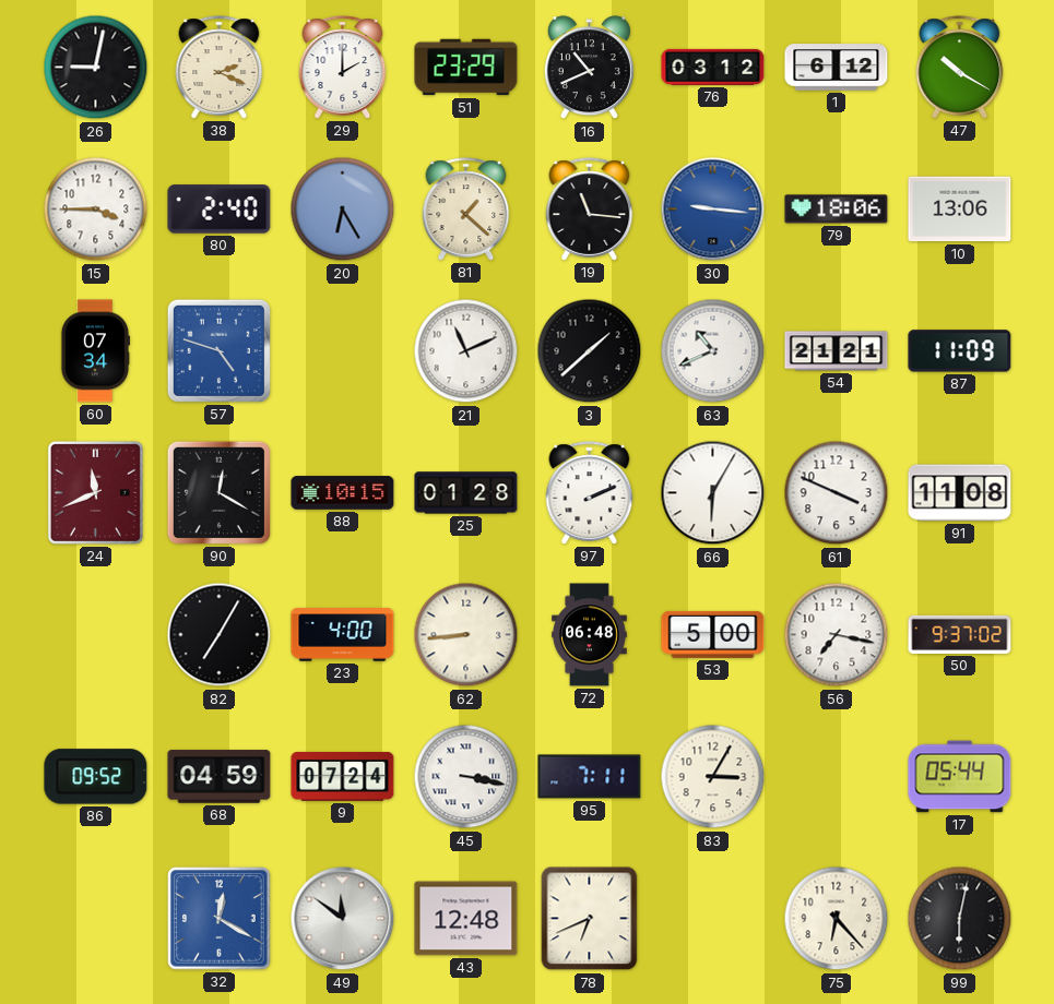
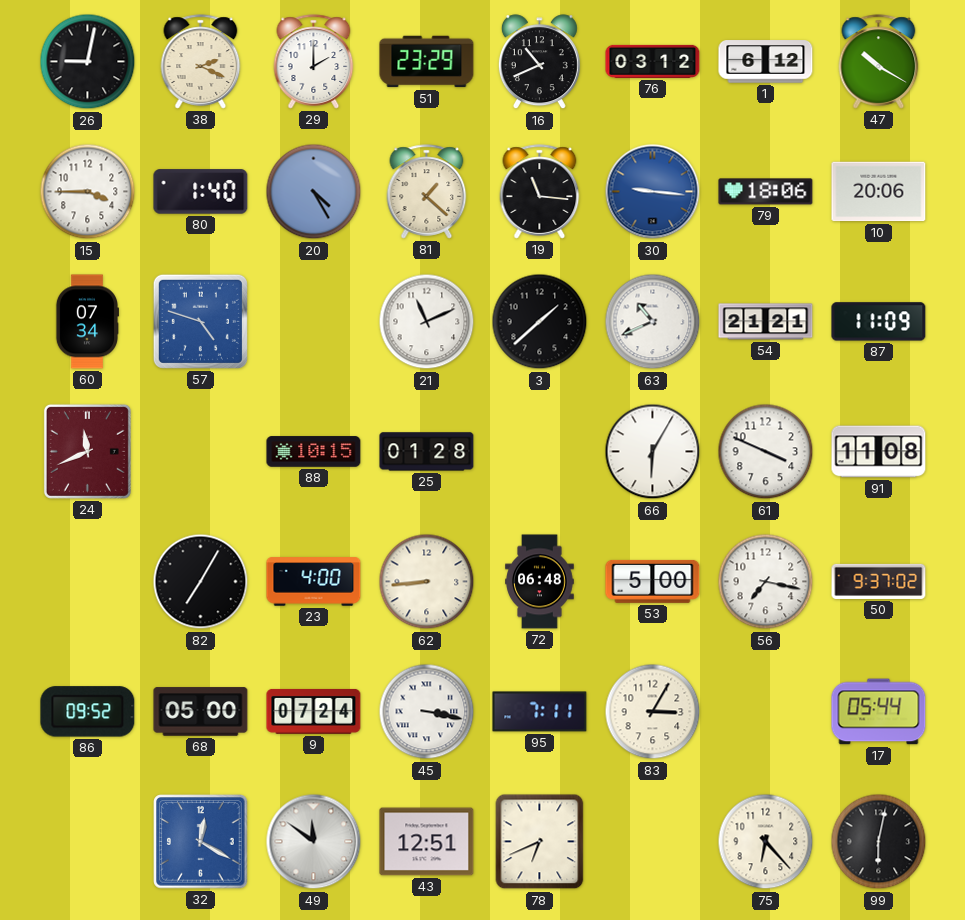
80: 2:40 -> 1:40
20: 6:25 -> 4:25
10: 13:06 -> 20:06
90: 12:20 -> none
97: 2:11 -> none
68: 04:59 -> 05:00
43: 12:48 -> 12:51
